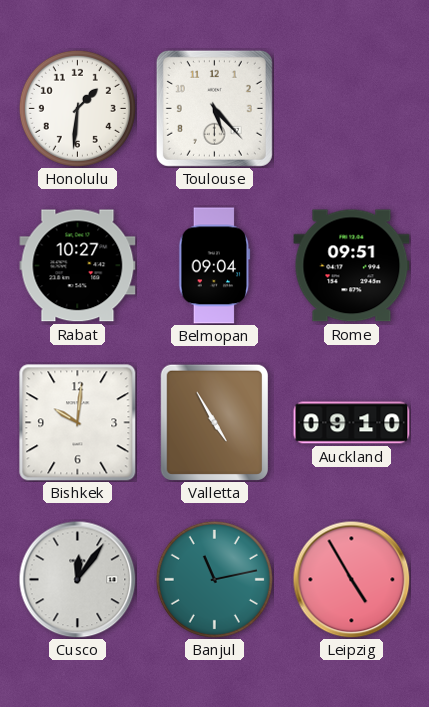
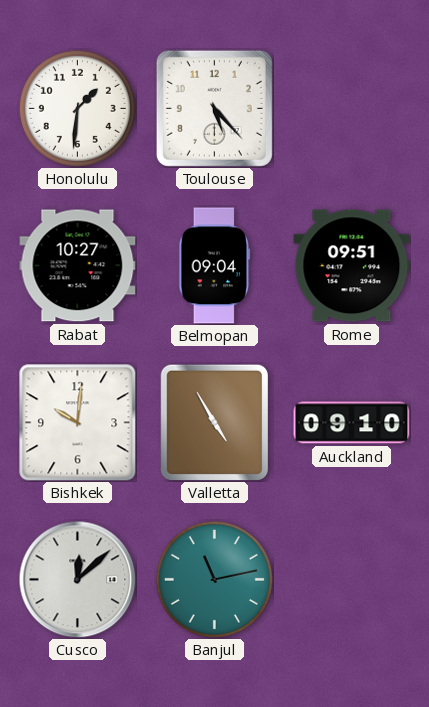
Cusco: 12:06 -> 12:08
Leipzig: 4:55 -> none
